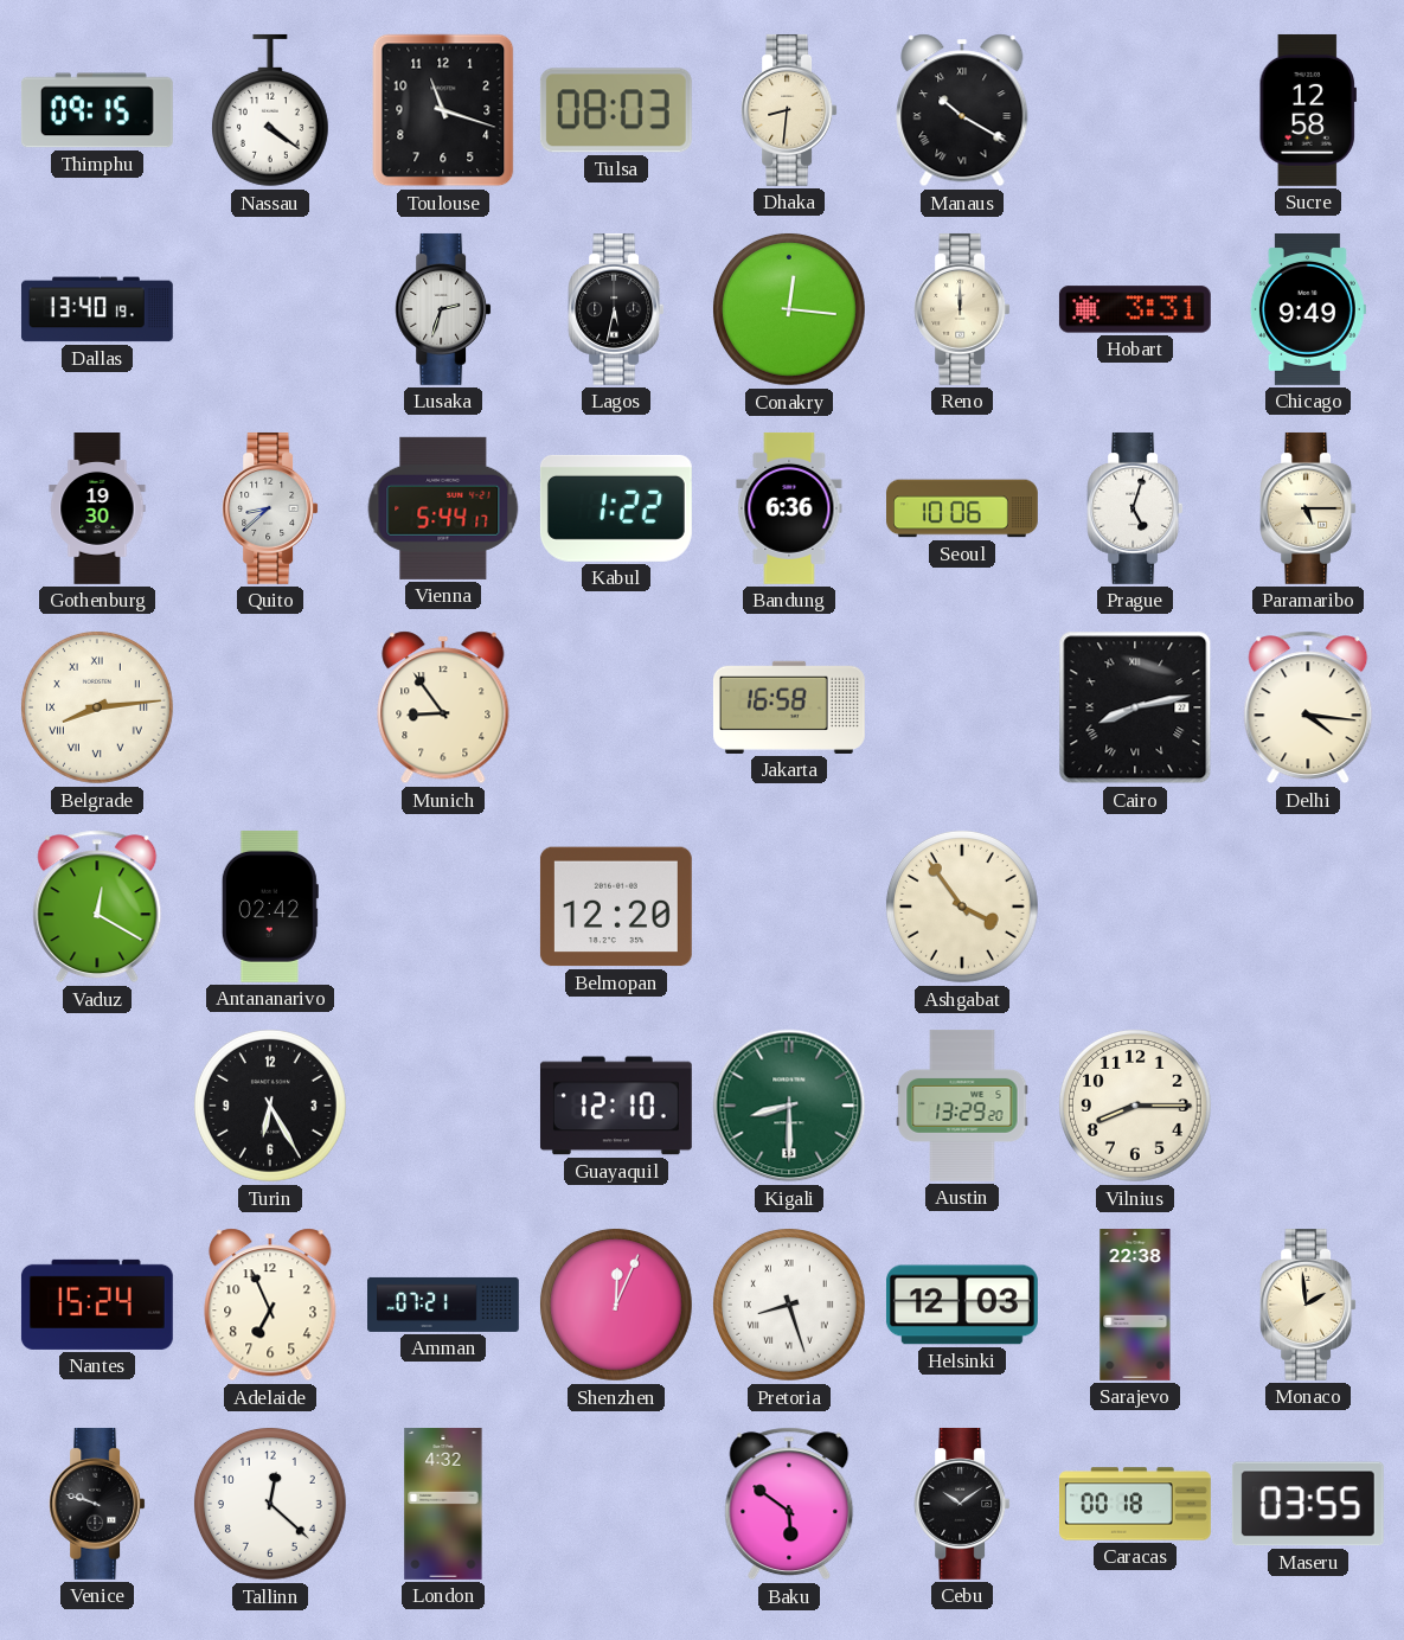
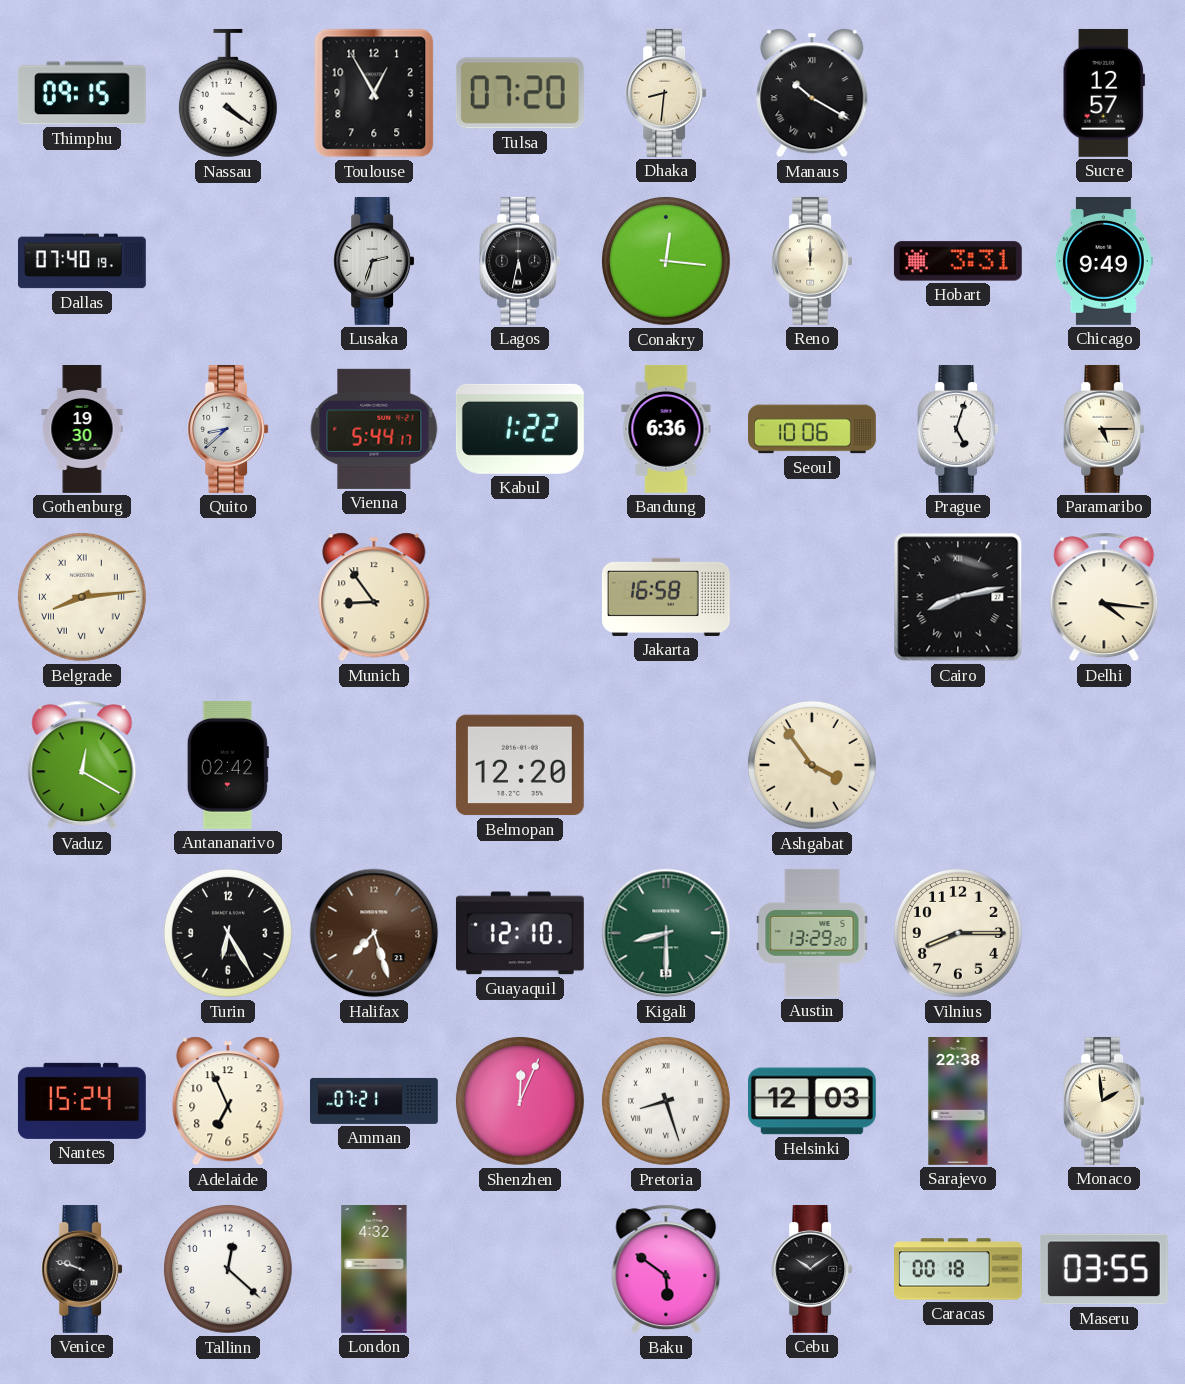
Toulouse: 11:18 -> 12:55
Tulsa: 08:03 -> 07:20
Sucre: 12:58 -> 12:57
Dallas: 13:40 -> 07:40
Halifax: none -> 7:27
